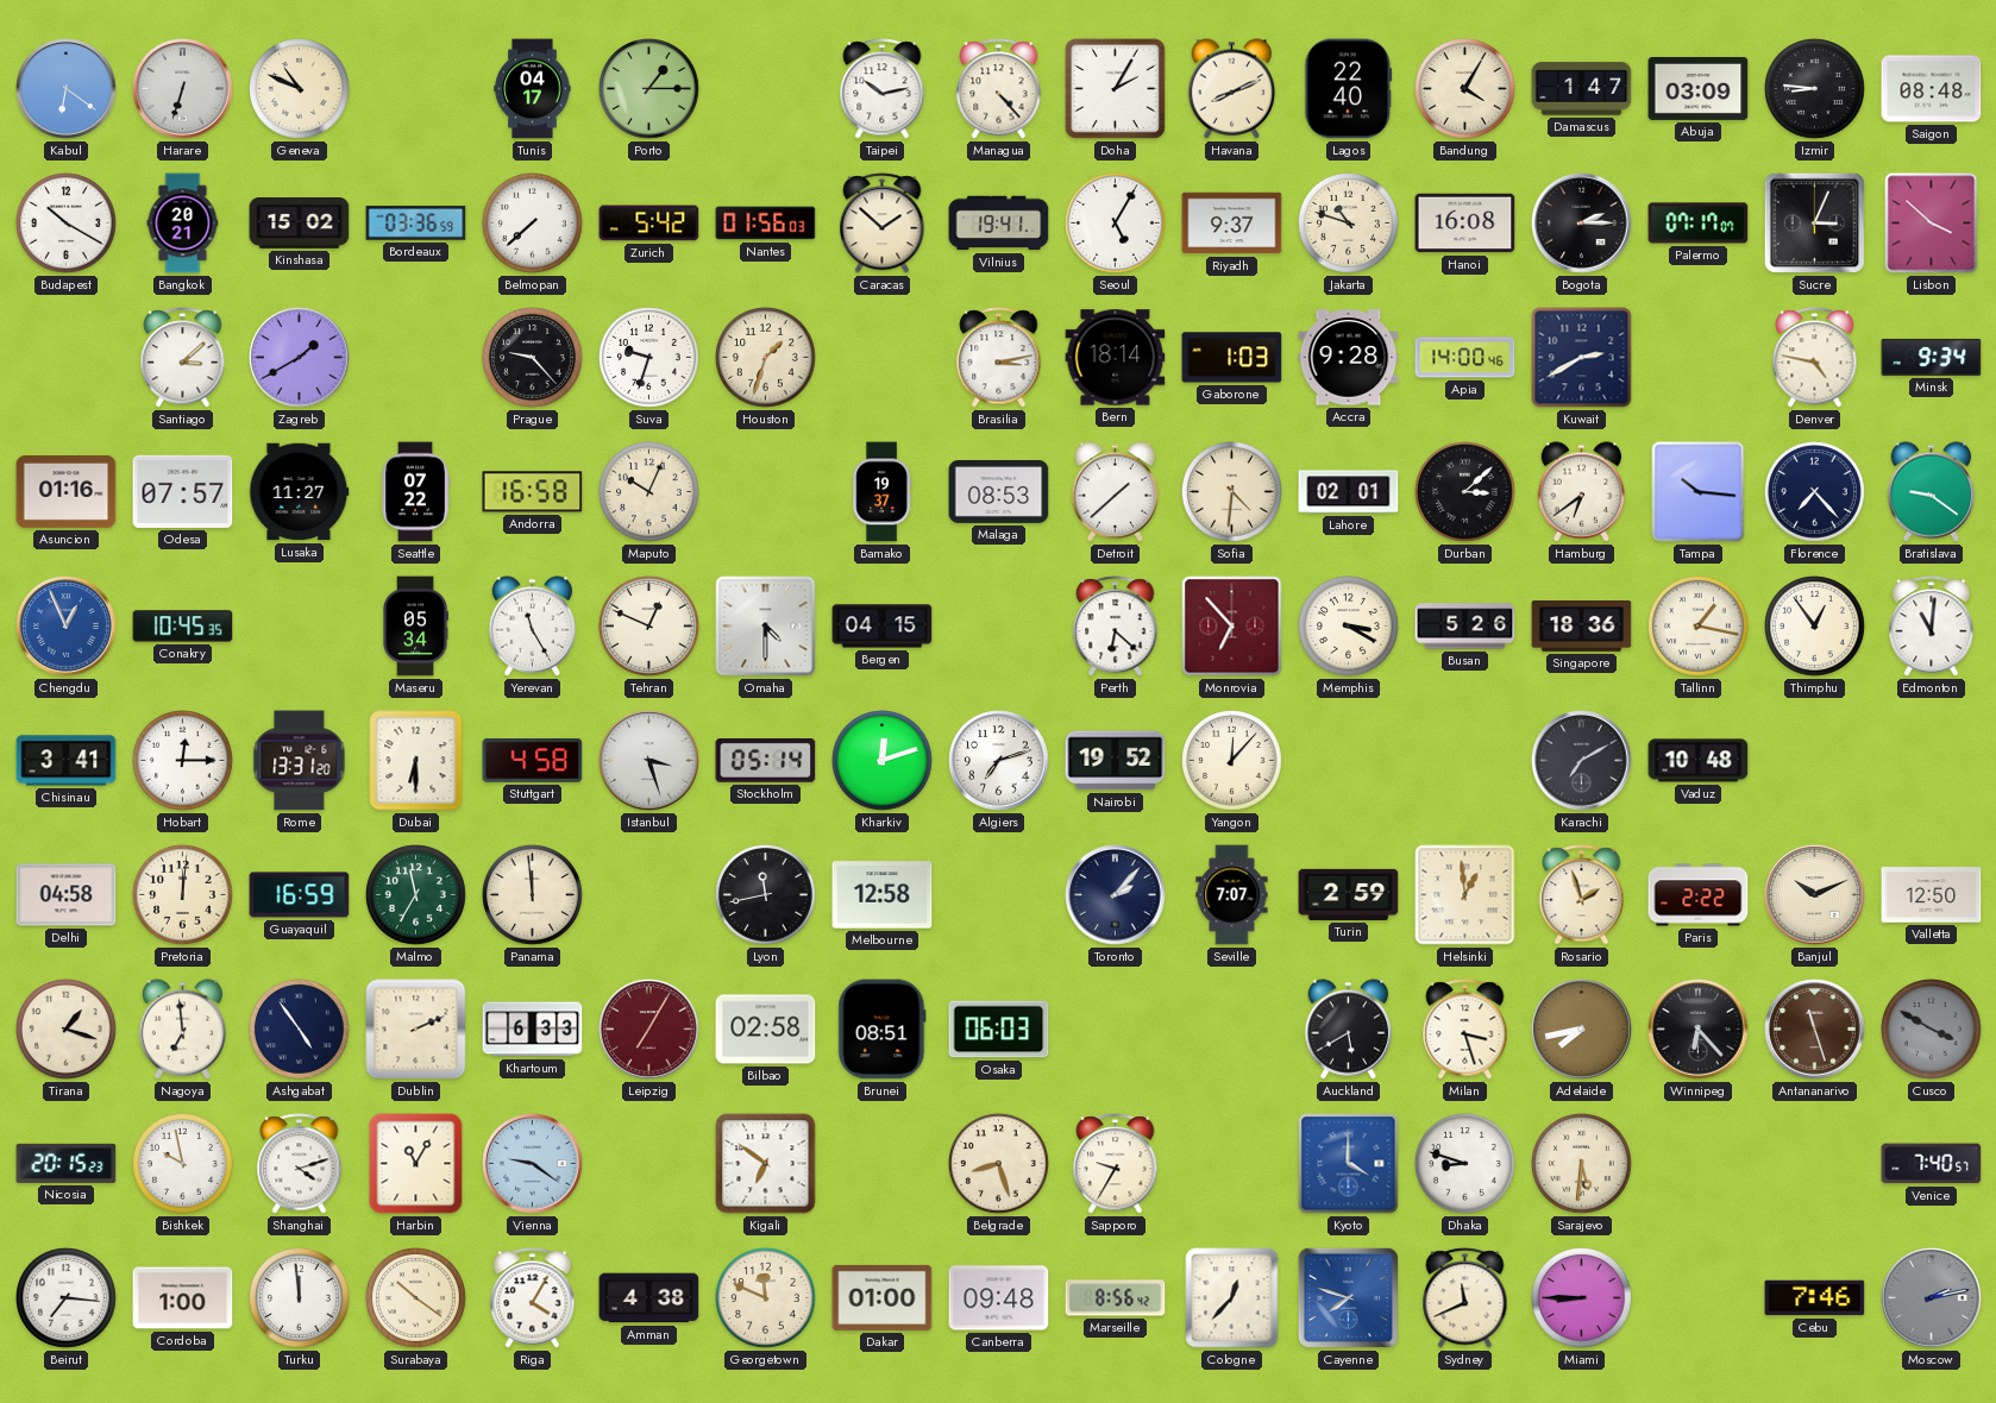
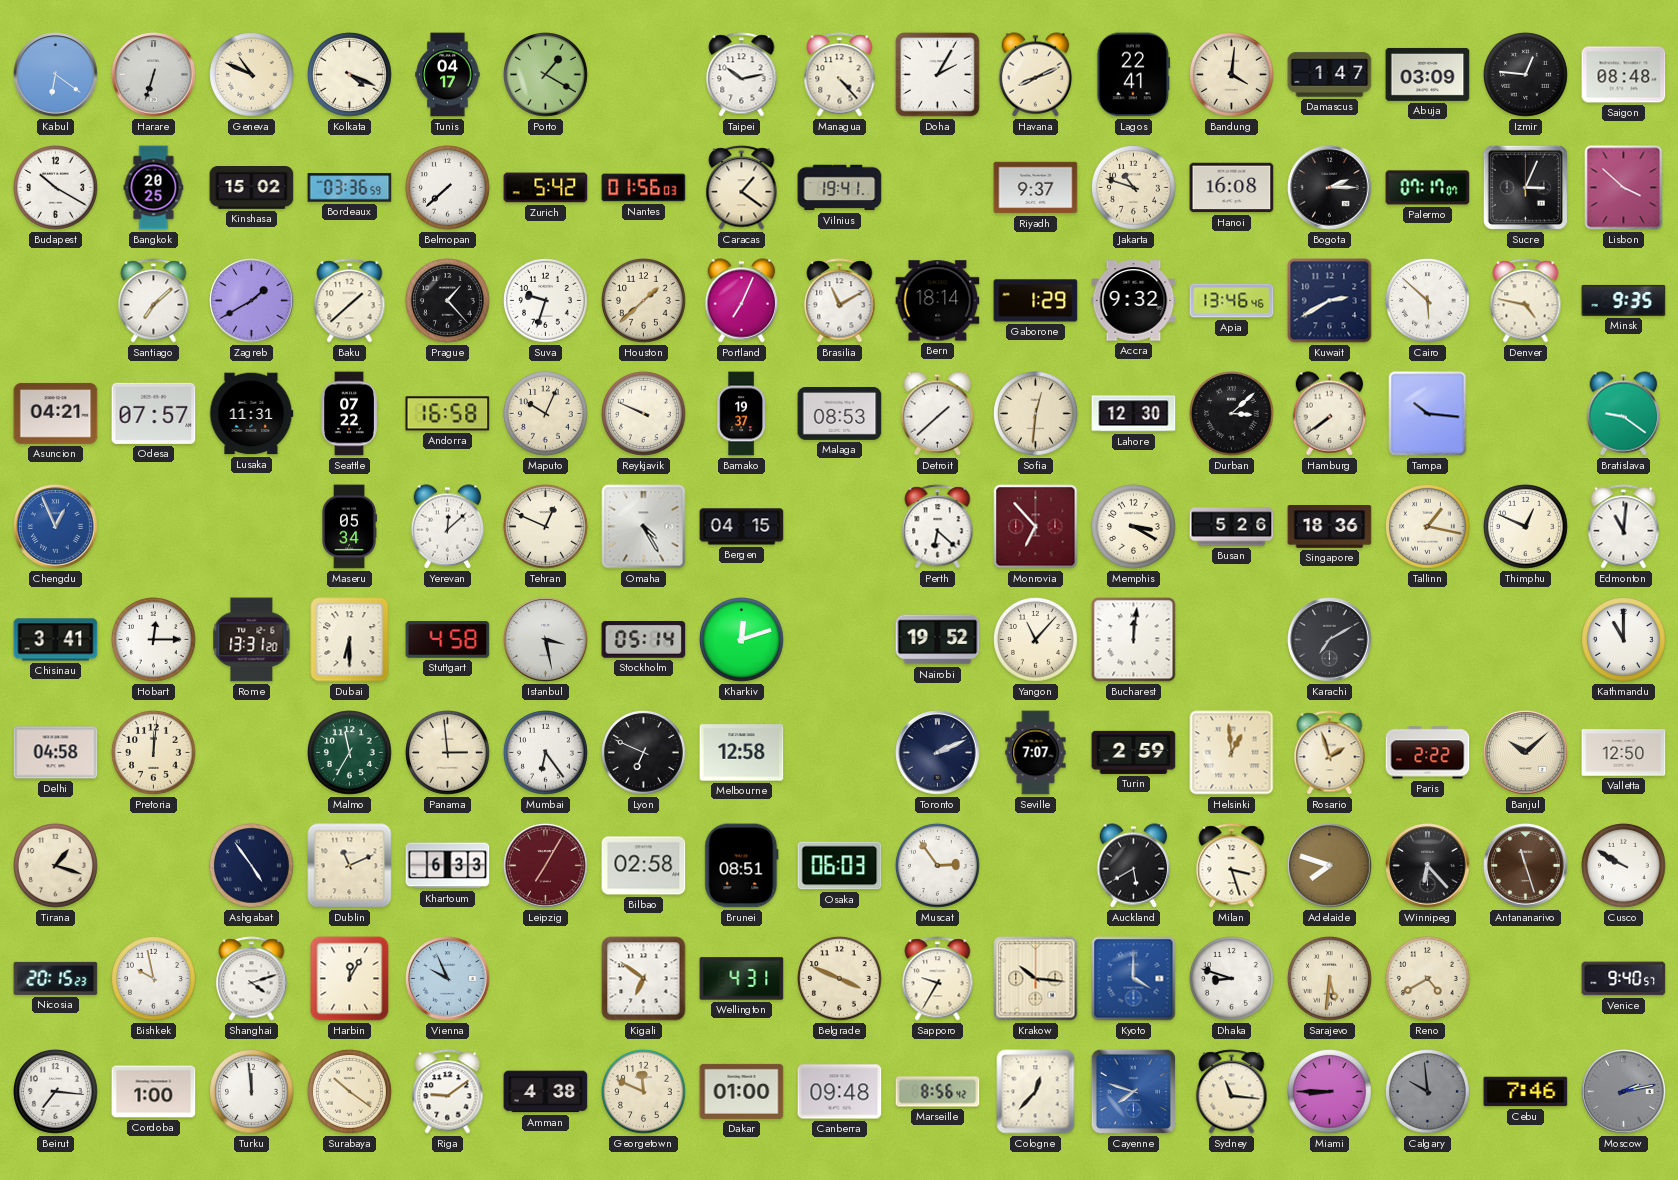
Kolkata: none -> 4:19
Porto: 1:15 -> 1:20
Lagos: 22:40 -> 22:41
Bandung: 4:05 -> 4:01
Izmir: 8:46 -> 12:46
Bangkok: 20:21 -> 20:25
Caracas: 1:52 -> 1:21
Seoul: 5:05 -> none
Santiago: 3:08 -> 7:08
Baku: none -> 1:38
Prague: 9:23 -> 1:23
Houston: 1:33 -> 1:38
Portland: none -> 7:04
Brasilia: 3:13 -> 11:10
Gaborone: 1:03 -> 1:29
Accra: 9:28 -> 9:32
Apia: 14:00 -> 13:46
Cairo: none -> 5:52
Minsk: 9:34 -> 9:35
Asuncion: 01:16 -> 04:21
Lusaka: 11:27 -> 11:31
Reykjavik: none -> 9:49
Sofia: 4:31 -> 12:31
Lahore: 02:01 -> 12:30
Hamburg: 6:39 -> 7:39
Florence: 7:23 -> none
Conakry: 10:45 -> none
Yerevan: 11:25 -> 12:08
Omaha: 4:30 -> 4:25
Thimphu: 12:54 -> 12:49
Istanbul: 3:27 -> 3:28
Algiers: 7:12 -> none
Yangon: 12:07 -> 11:07
Bucharest: none -> 12:01
Vaduz: 10:48 -> none
Kathmandu: none -> 11:00
Guayaquil: 16:59 -> none
Panama: 11:59 -> 2:59
Mumbai: none -> 6:24
Lyon: 11:43 -> 6:49
Toronto: 2:07 -> 2:11
Banjul: 10:11 -> 10:08
Nagoya: 6:59 -> none
Dublin: 2:11 -> 11:11
Muscat: none -> 2:54
Adelaide: 7:43 -> 7:48
Cusco: 3:50 -> 9:50
Cusco dial: grey -> white
Harbin: 11:05 -> 12:05
Vienna: 9:21 -> 9:56
Wellington: none -> 4:31
Belgrade: 8:27 -> 3:49
Krakow: none -> 10:16
Reno: none -> 4:40
Venice: 7:40 -> 9:40
Riga: 4:05 -> 9:09
Sydney: 11:41 -> 11:16
Calgary: none -> 9:59
